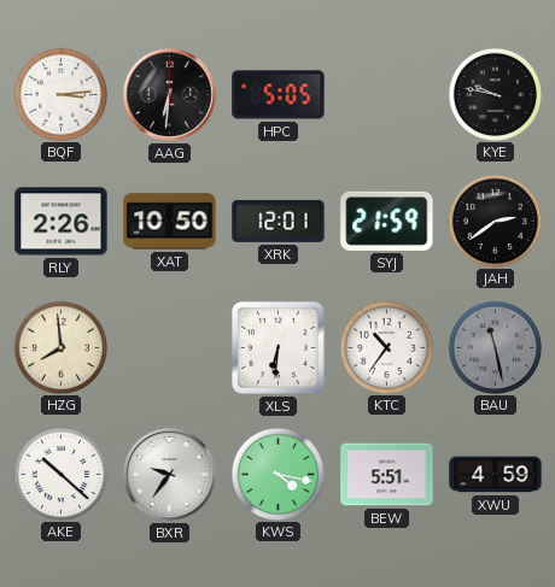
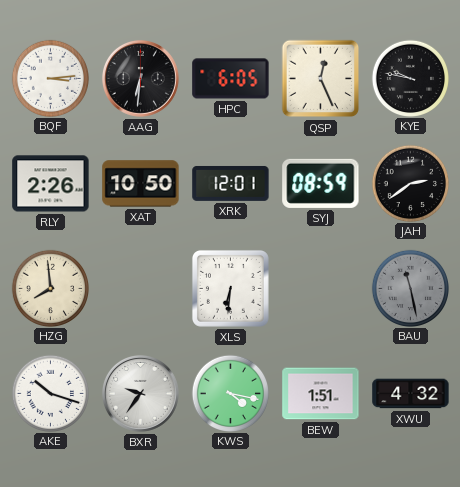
HPC: 5:05 -> 6:05
QSP: none -> 12:26
SYJ: 21:59 -> 08:59
KTC: 10:36 -> none
AKE: 10:22 -> 10:18
BEW: 5:51 -> 1:51
XWU: 4:59 -> 4:32
